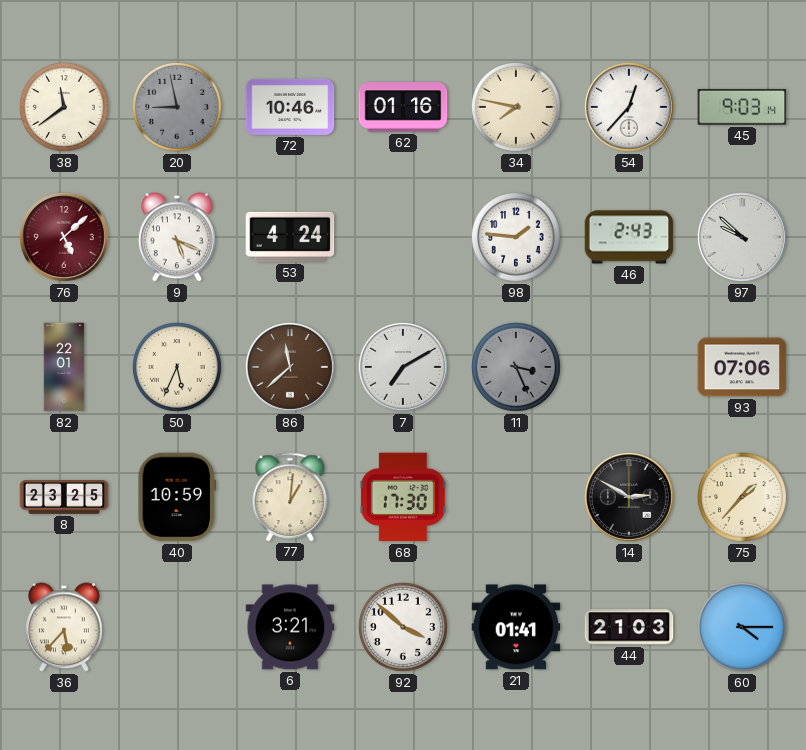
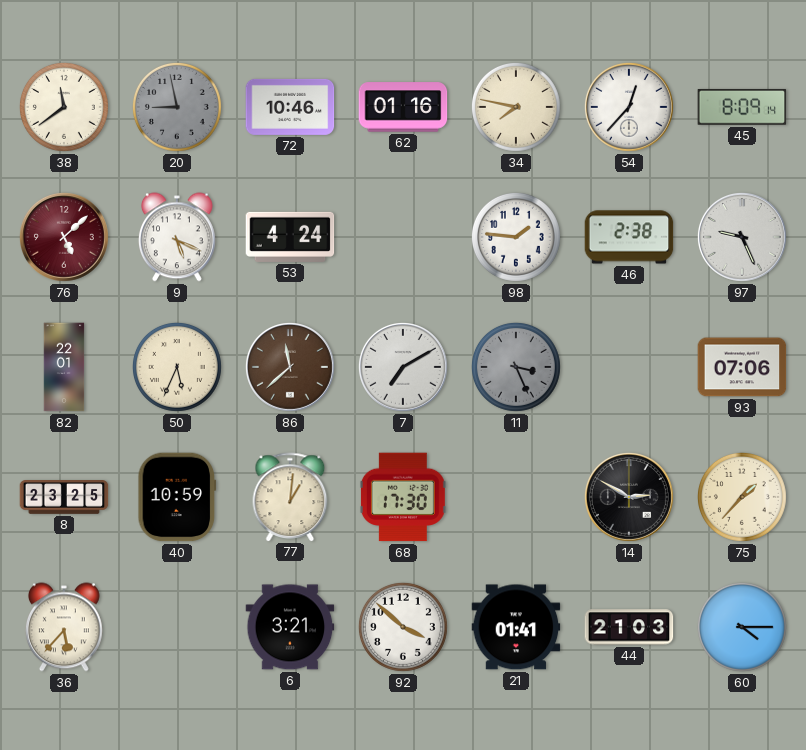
45: 9:03 -> 8:09
46: 2:43 -> 2:38
97: 9:52 -> 9:26
